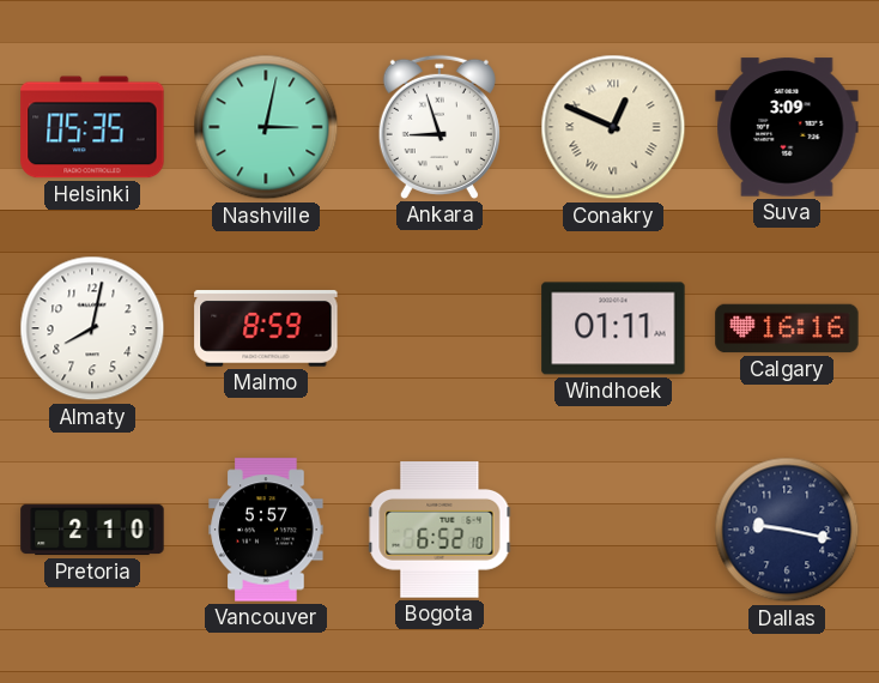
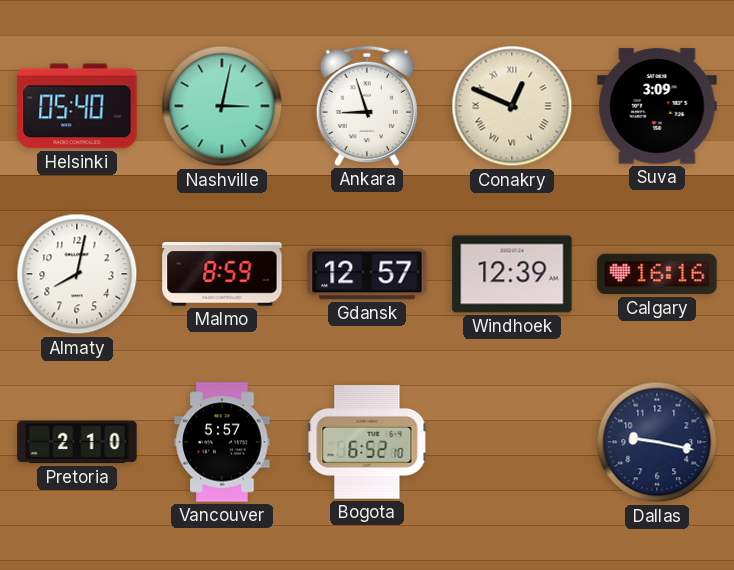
Helsinki: 05:35 -> 05:40
Gdansk: none -> 12:57
Windhoek: 01:11 -> 12:39
